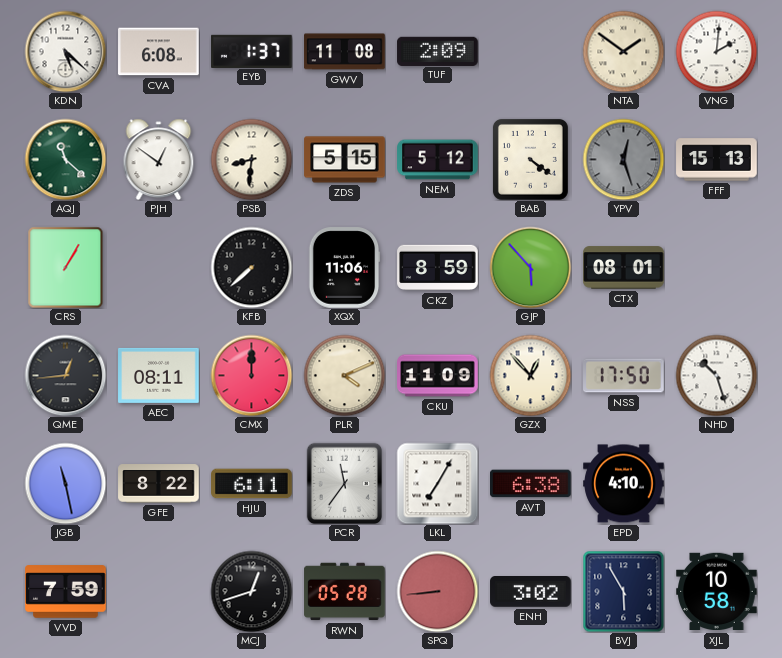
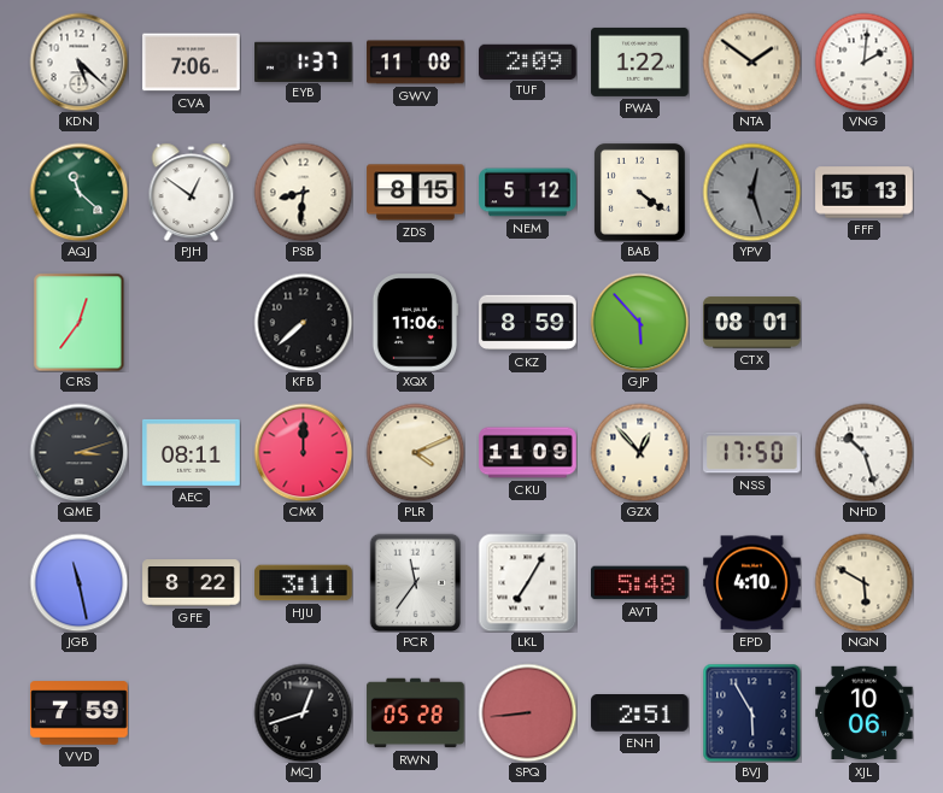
CVA: 6:08 -> 7:06
PWA: none -> 1:22
ZDS: 5:15 -> 8:15
CRS: 1:05 -> 12:36
QME: 12:44 -> 3:12
HJU: 6:11 -> 3:11
AVT: 6:38 -> 5:48
NQN: none -> 5:50
ENH: 3:02 -> 2:51
XJL: 10:58 -> 10:06
